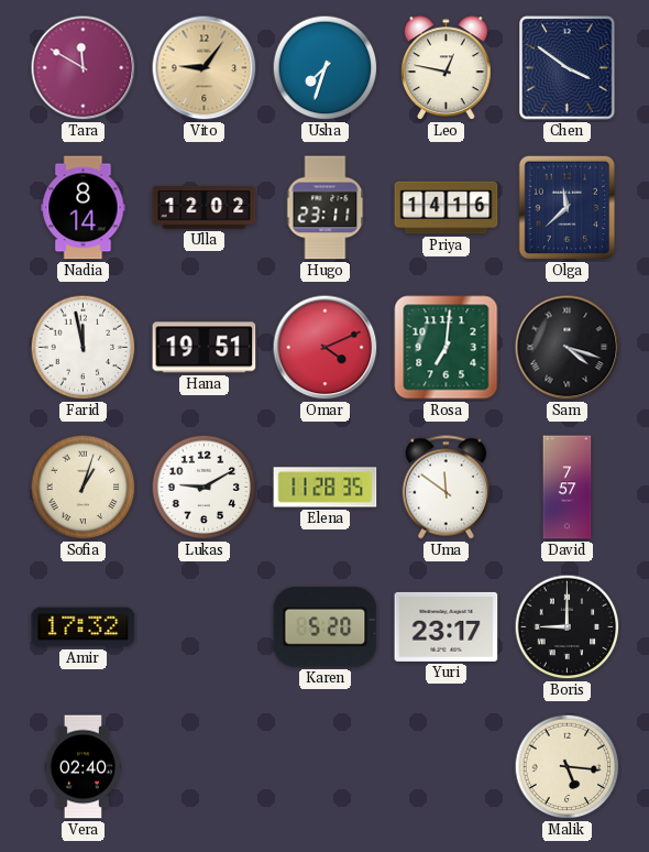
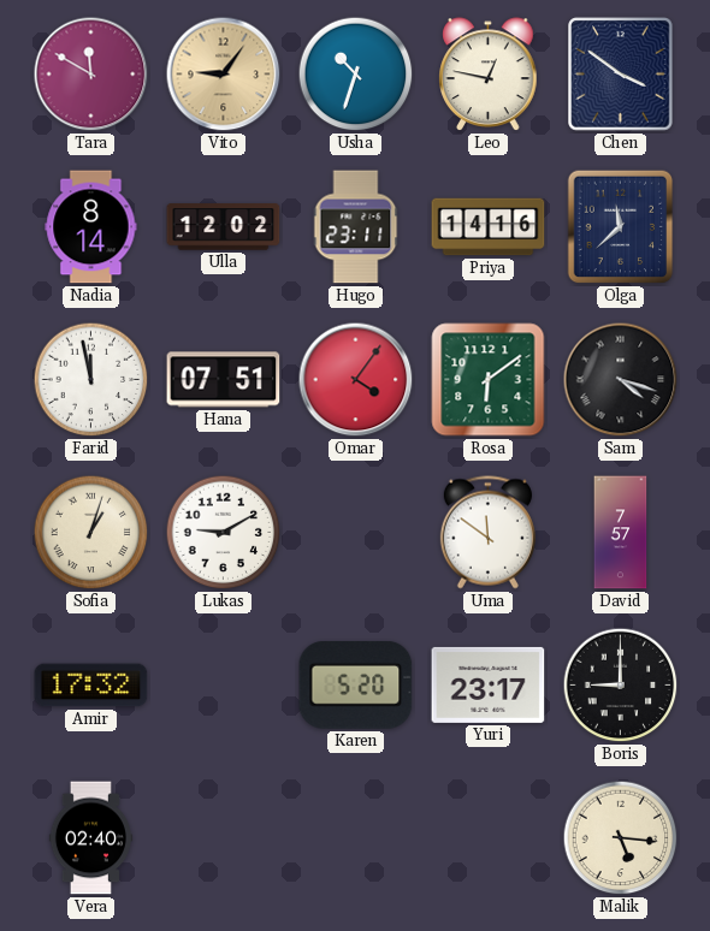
Usha: 7:33 -> 10:33
Hana: 19:51 -> 07:51
Omar: 4:11 -> 4:06
Rosa: 7:01 -> 6:09
Elena: 11:28 -> none
